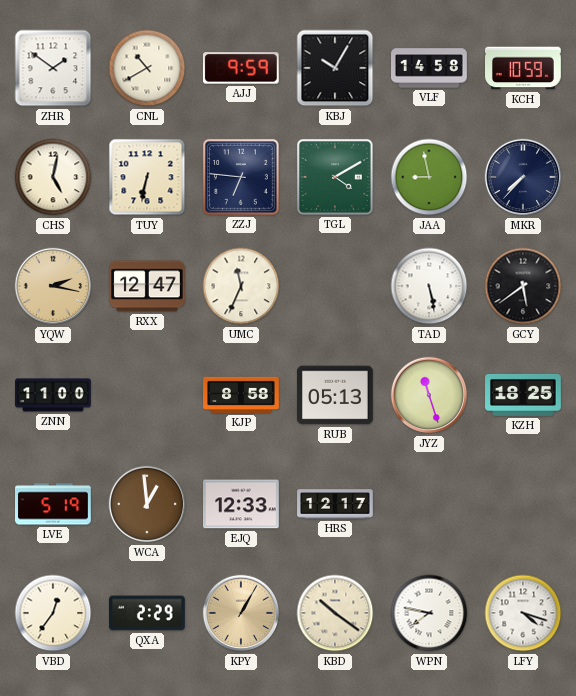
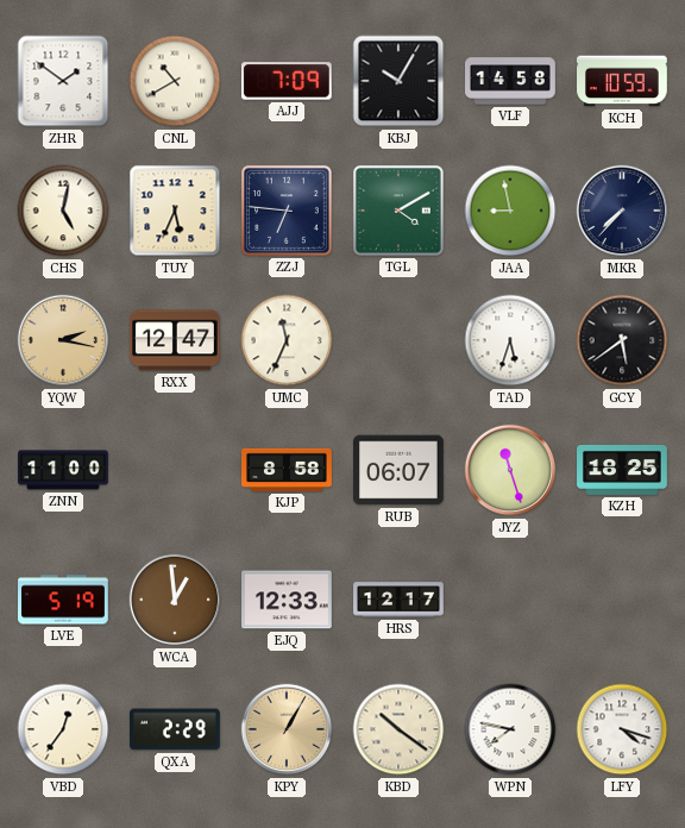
AJJ: 9:59 -> 7:09
TUY: 6:32 -> 5:34
TAD: 5:28 -> 5:33
RUB: 05:13 -> 06:07
